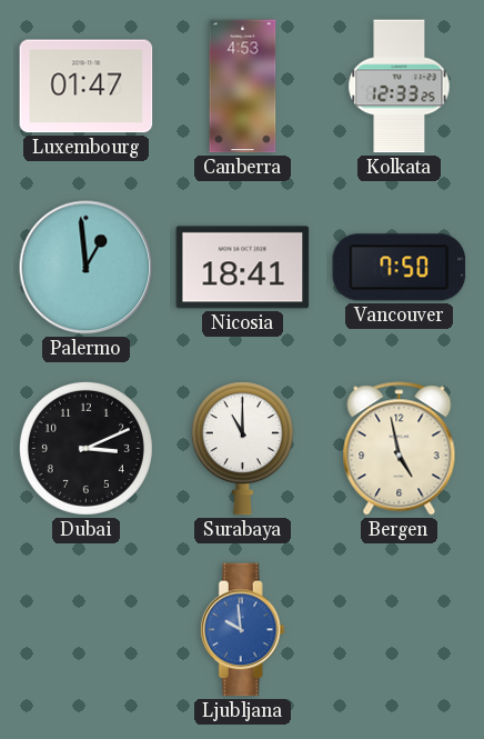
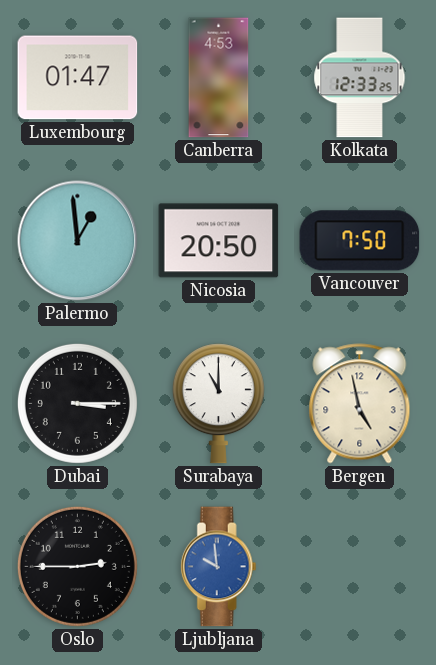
Nicosia: 18:41 -> 20:50
Dubai: 3:11 -> 3:15
Oslo: none -> 2:45
